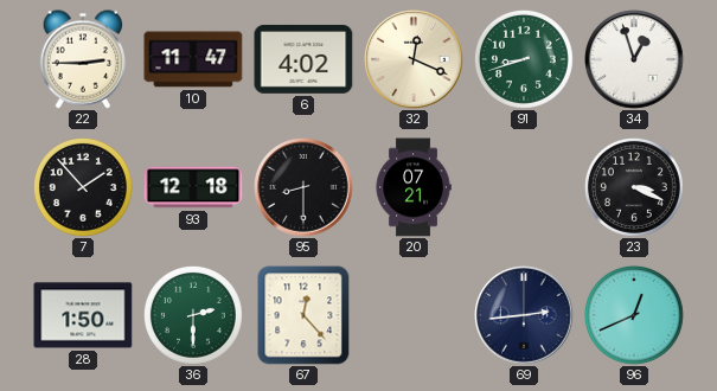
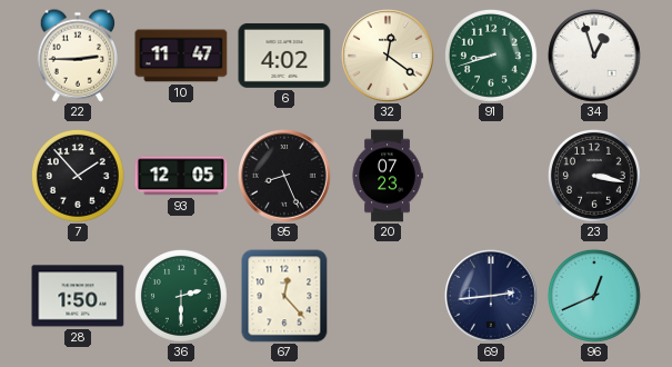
32: 12:19 -> 12:21
93: 12:18 -> 12:05
95: 8:30 -> 8:26
20: 07:21 -> 07:23
23: 3:19 -> 3:17
